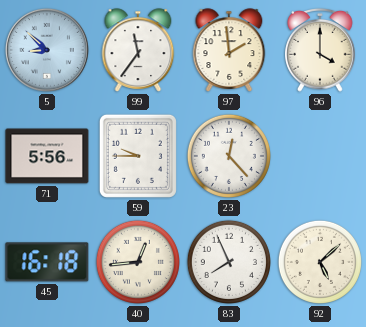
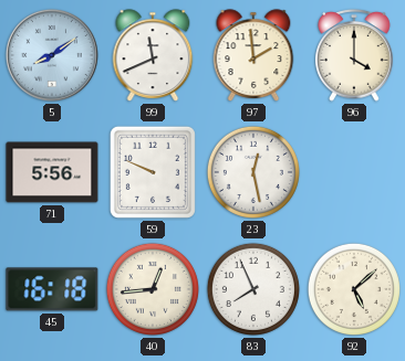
5: 8:52 -> 8:09
99: 11:36 -> 11:41
59: 9:45 -> 9:49
23: 12:23 -> 12:28
